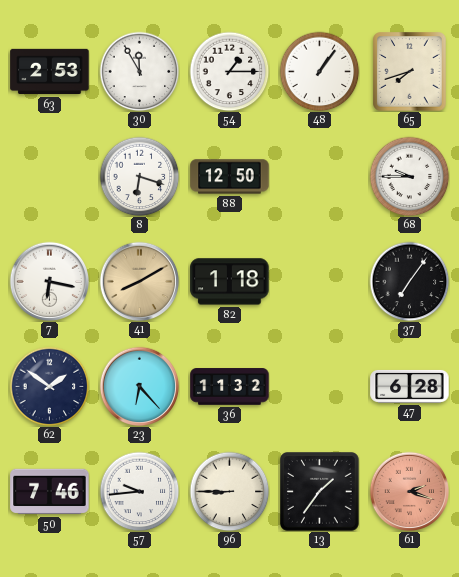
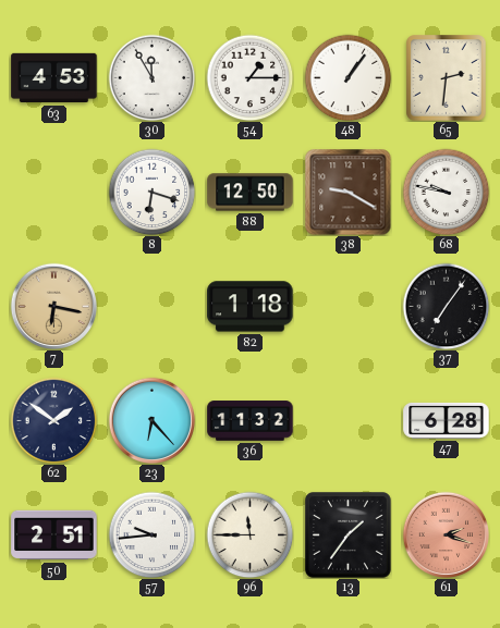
63: 2:53 -> 4:53
65: 7:42 -> 2:31
38: none -> 9:20
68: 9:45 -> 9:47
7 dial: white -> champagne
41: 8:10 -> none
50: 7:46 -> 2:51
96: 8:45 -> 11:45
